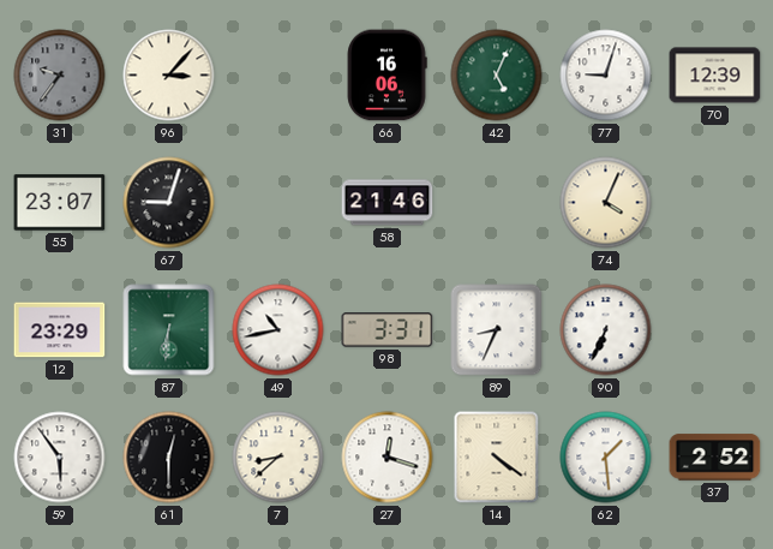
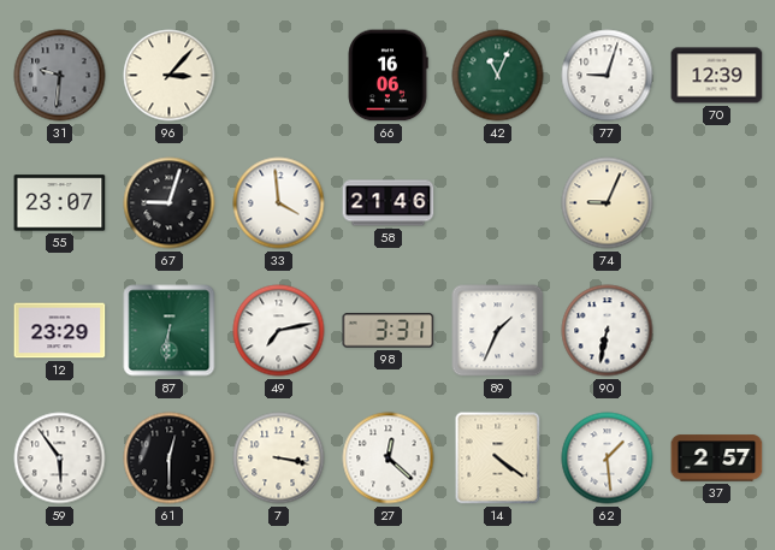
31: 9:36 -> 9:31
42: 5:04 -> 11:04
33: none -> 3:59
74: 4:04 -> 9:04
49: 10:43 -> 7:13
89: 8:34 -> 1:34
90: 6:34 -> 6:32
7: 8:38 -> 3:17
27: 12:18 -> 12:22
37: 2:52 -> 2:57
